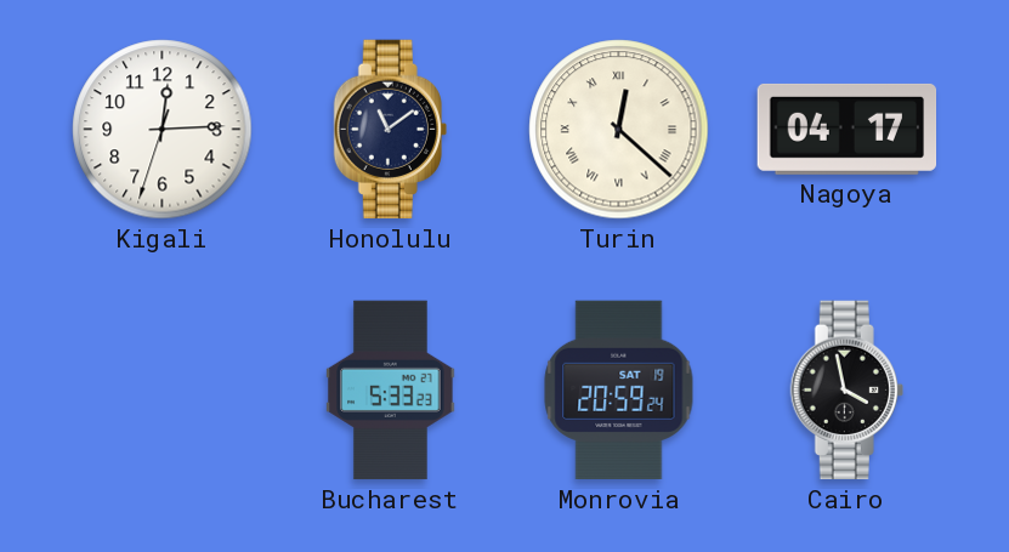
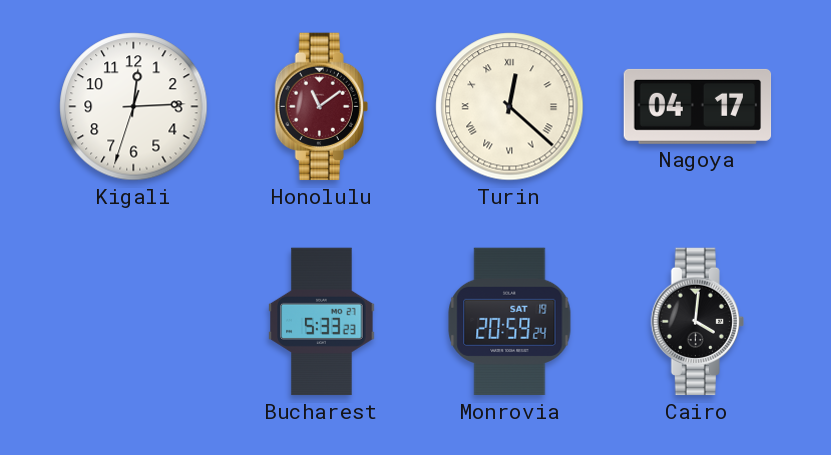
Honolulu dial: navy -> burgundy
Cairo: 3:58 -> 4:01
